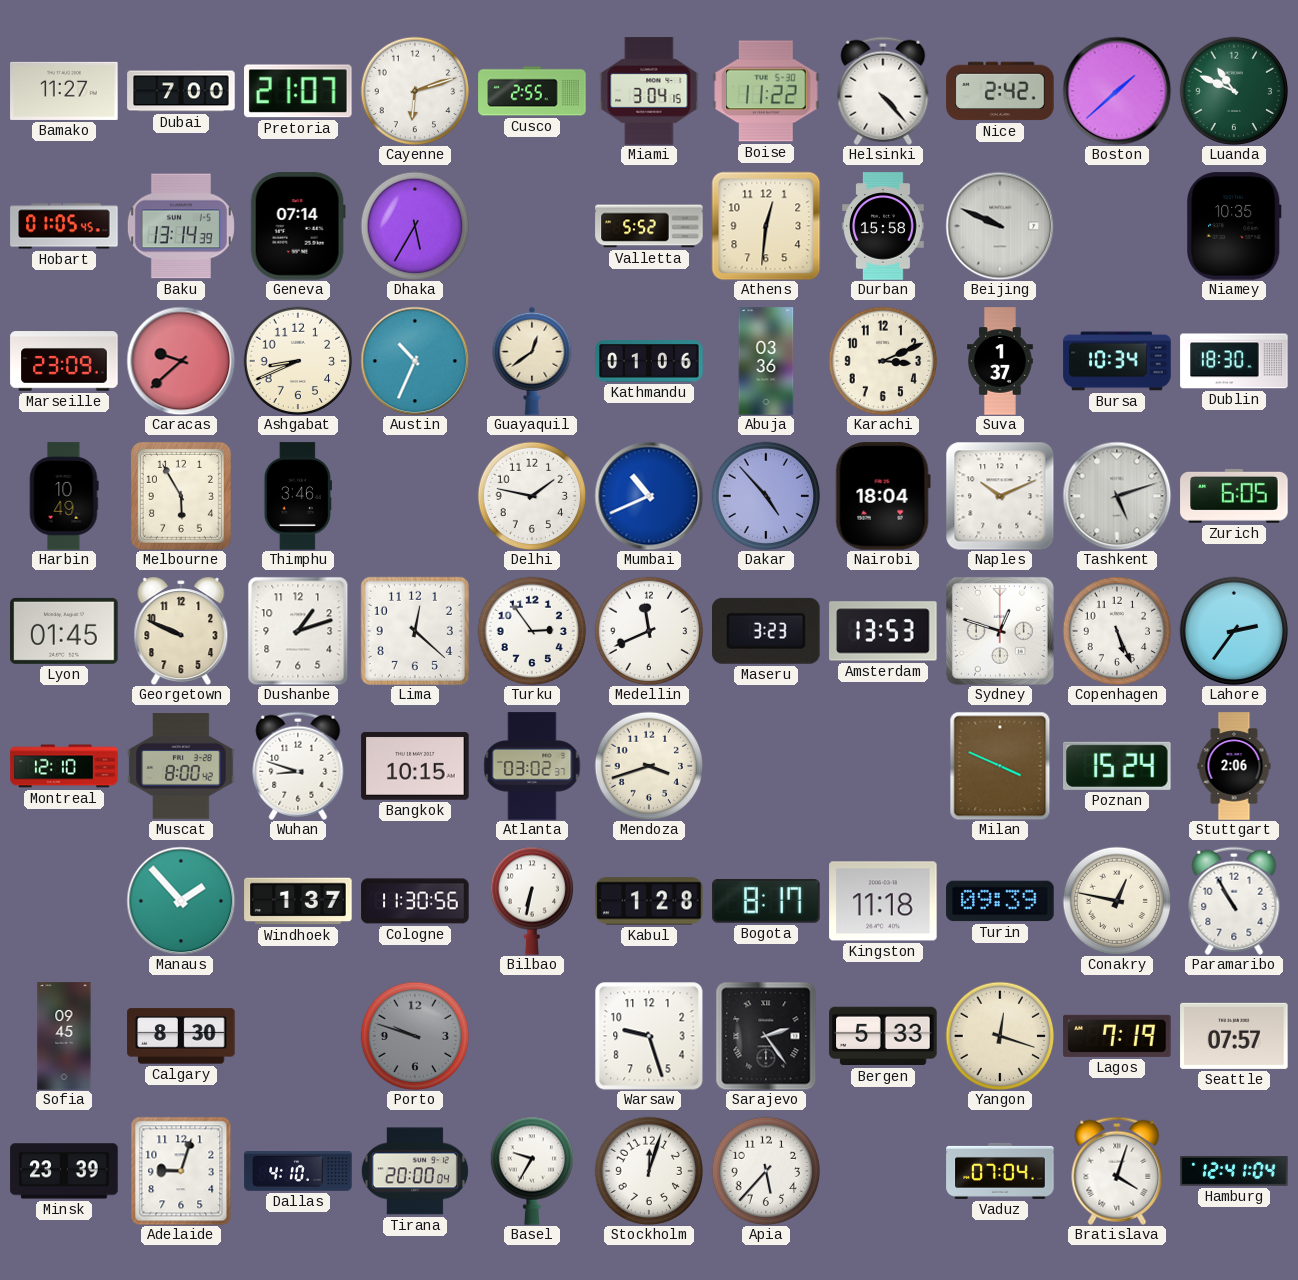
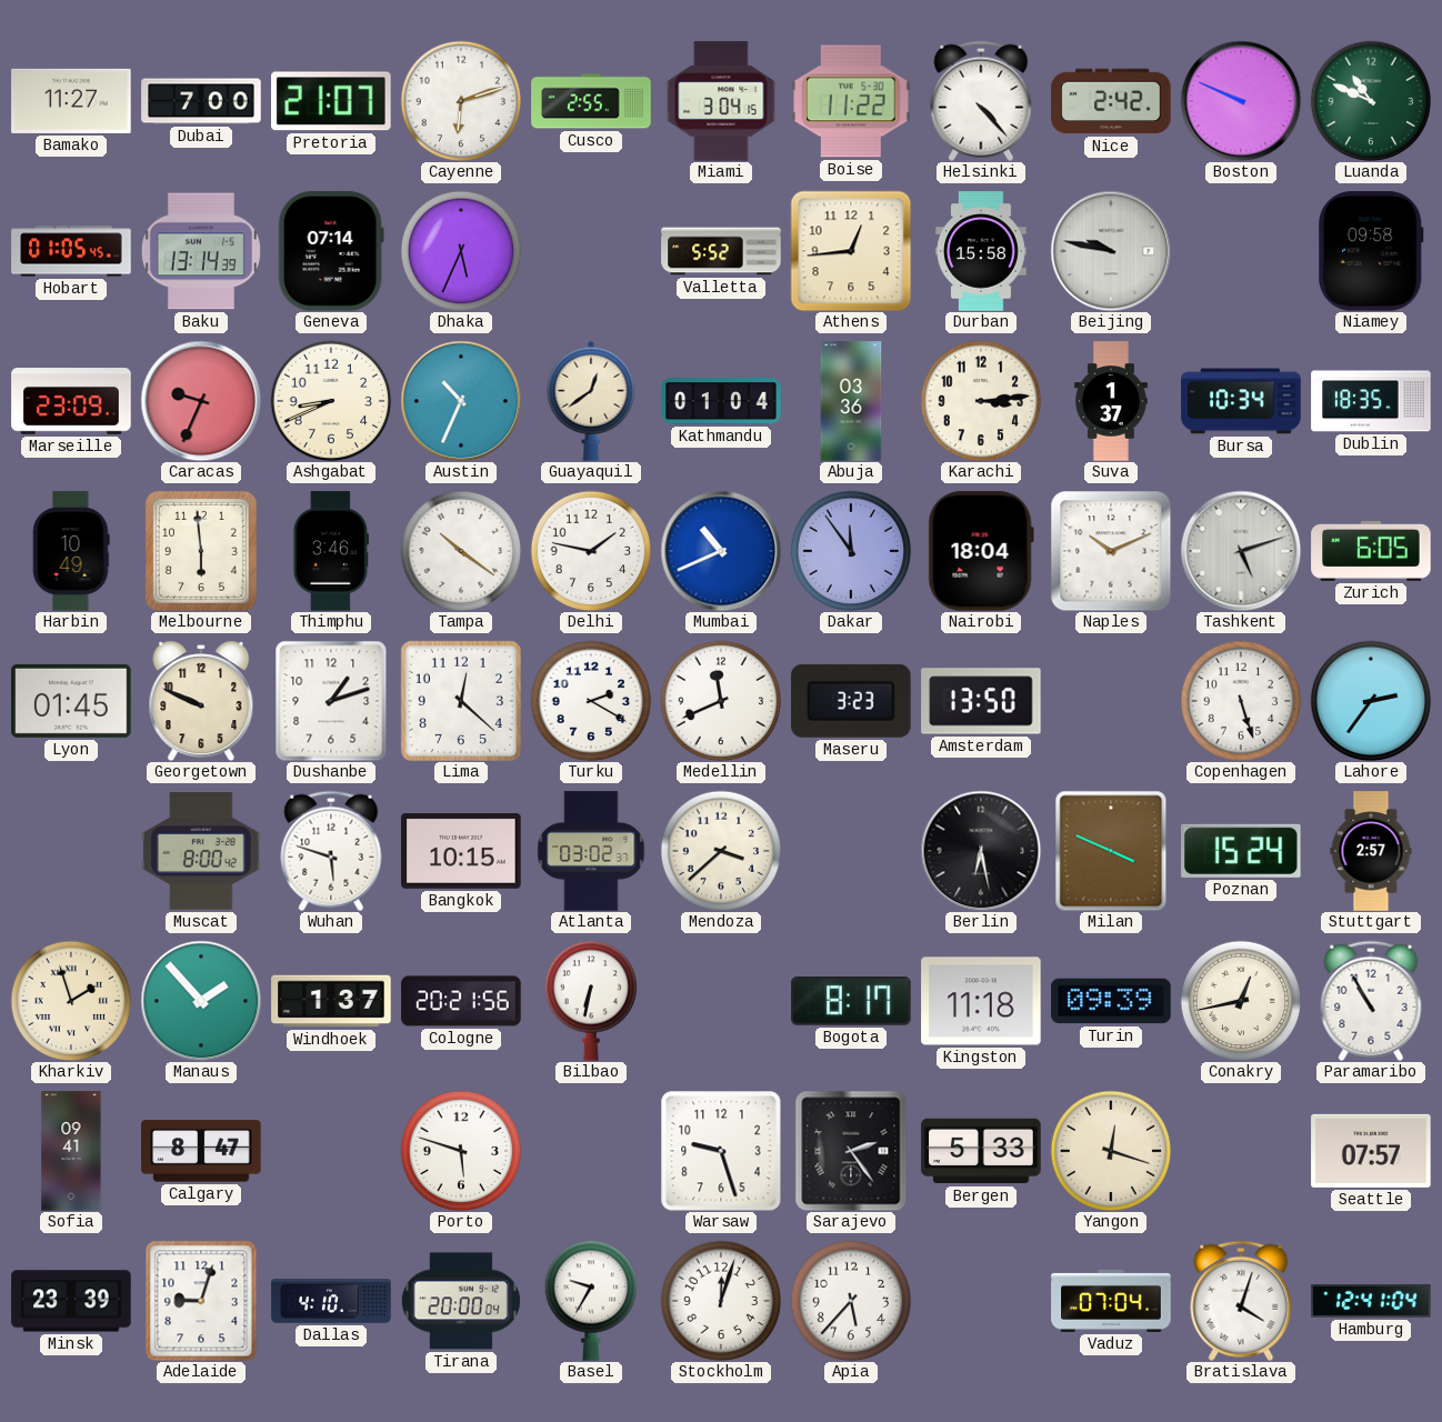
Boston: 1:38 -> 9:49
Dhaka: 5:35 -> 5:34
Athens: 12:31 -> 12:44
Beijing: 9:49 -> 9:47
Niamey: 10:35 -> 09:58
Caracas: 9:38 -> 9:34
Kathmandu: 01:06 -> 01:04
Karachi: 3:11 -> 3:14
Dublin: 18:30 -> 18:35
Melbourne: 5:55 -> 5:59
Tampa: none -> 10:21
Dakar: 4:53 -> 11:54
Turku: 2:54 -> 2:20
Amsterdam: 13:53 -> 13:50
Sydney: 12:48 -> none
Copenhagen: 5:26 -> 5:27
Montreal: 12:10 -> none
Wuhan: 8:48 -> 5:48
Mendoza: 3:42 -> 3:38
Berlin: none -> 6:28
Stuttgart: 2:06 -> 2:57
Kharkiv: none -> 1:57
Cologne: 11:30 -> 20:21
Kabul: 1:28 -> none
Conakry: 12:47 -> 12:43
Sofia: 09:45 -> 09:41
Calgary: 8:30 -> 8:47
Porto: 9:48 -> 5:48
Porto dial: grey -> white
Lagos: 7:19 -> none
